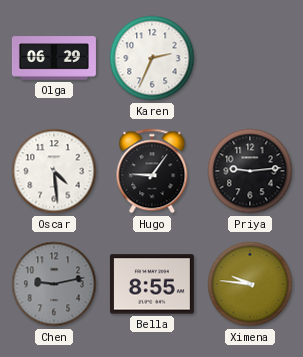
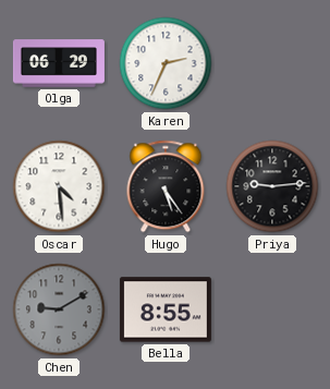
Hugo: 9:06 -> 5:24
Chen: 9:13 -> 9:10
Ximena: 9:46 -> none
